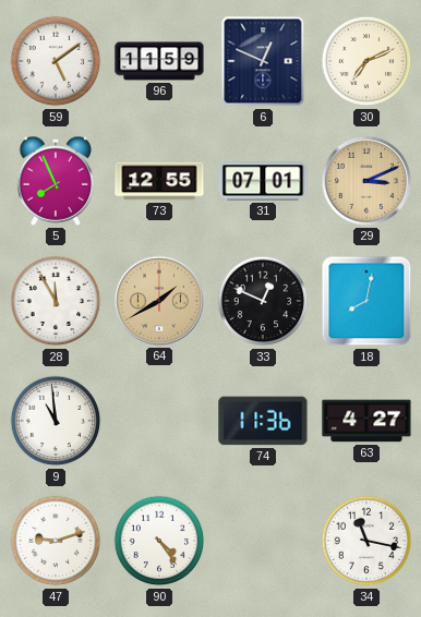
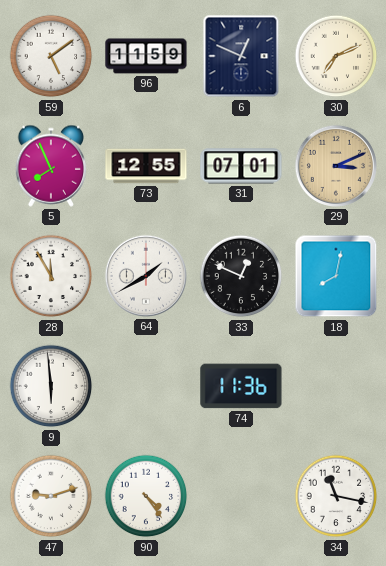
64 dial: champagne -> white
9: 10:59 -> 5:59
63: 4:27 -> none
